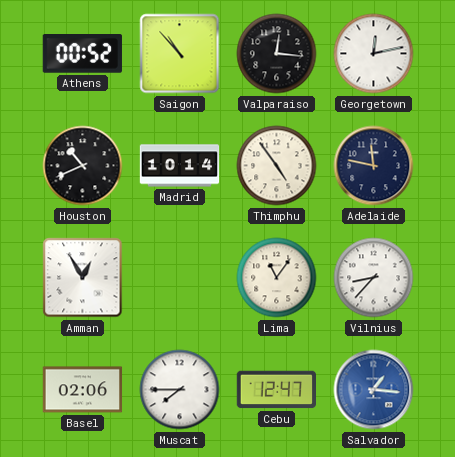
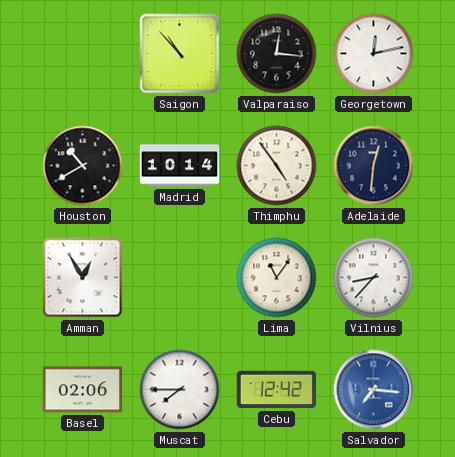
Athens: 00:52 -> none
Houston: 10:41 -> 10:40
Adelaide: 11:47 -> 12:31
Cebu: 12:47 -> 12:42
Salvador: 1:16 -> 7:16
